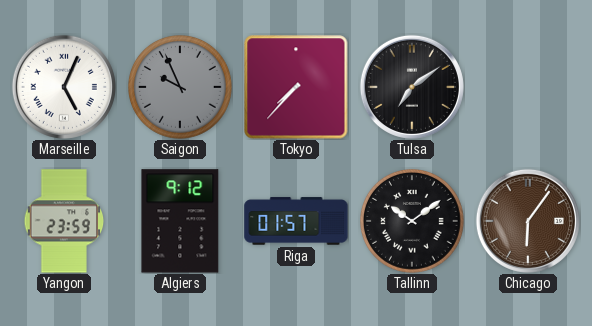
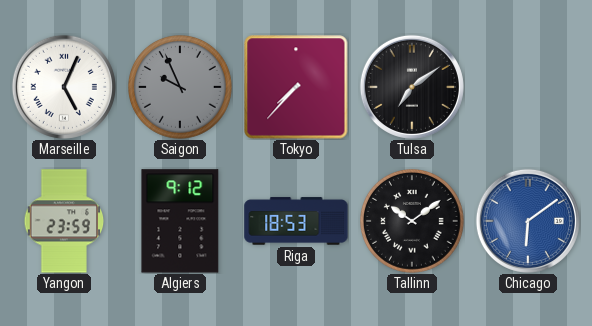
Riga: 01:57 -> 18:53
Chicago: 6:06 -> 6:09
Chicago dial: brown -> blue
